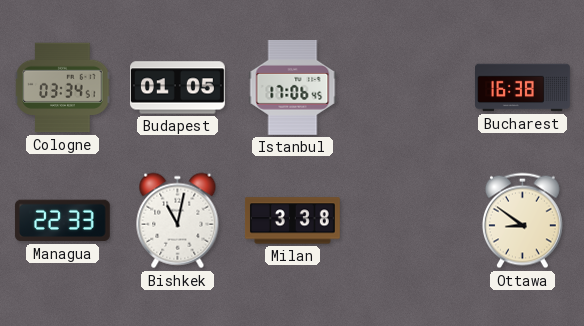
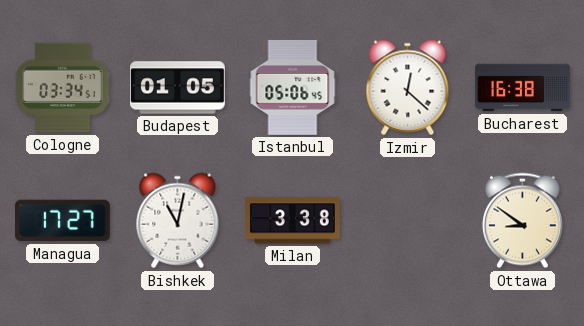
Istanbul: 17:06 -> 05:06
Izmir: none -> 12:22
Managua: 22:33 -> 17:27
